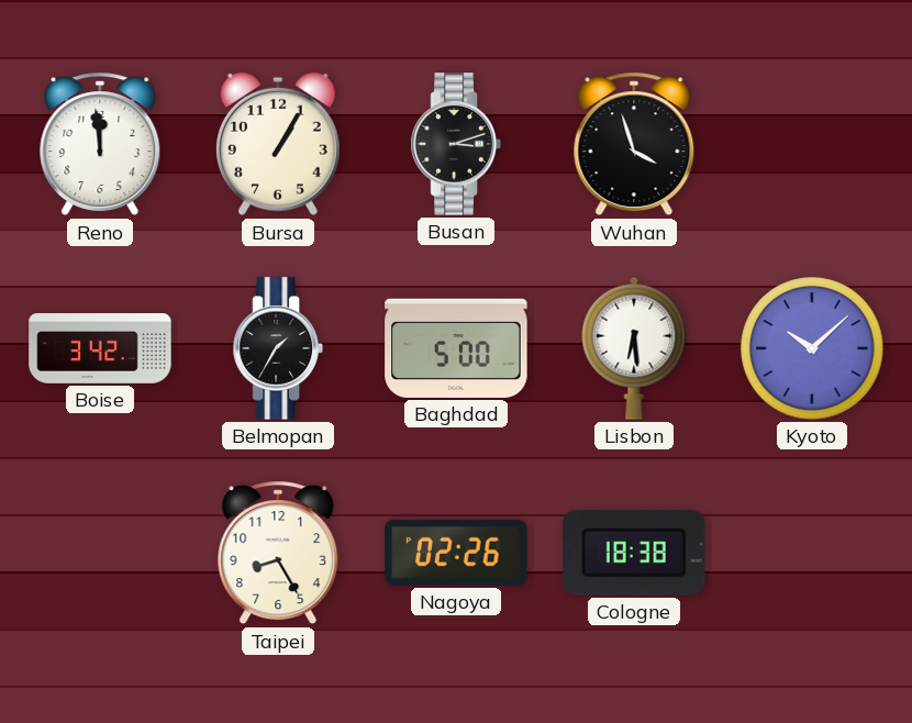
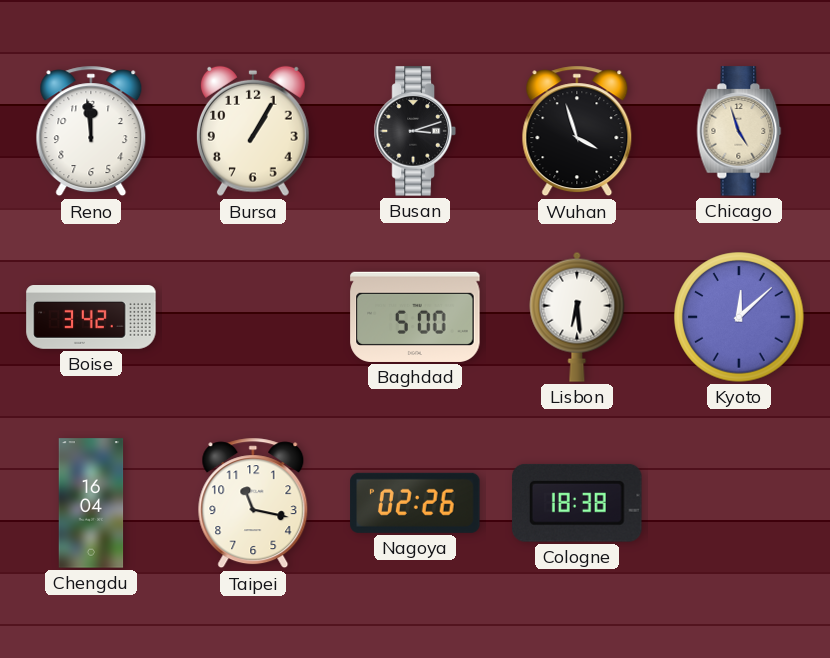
Chicago: none -> 4:57
Belmopan: 1:35 -> none
Kyoto: 10:08 -> 12:08
Chengdu: none -> 16:04
Taipei: 8:25 -> 11:17
